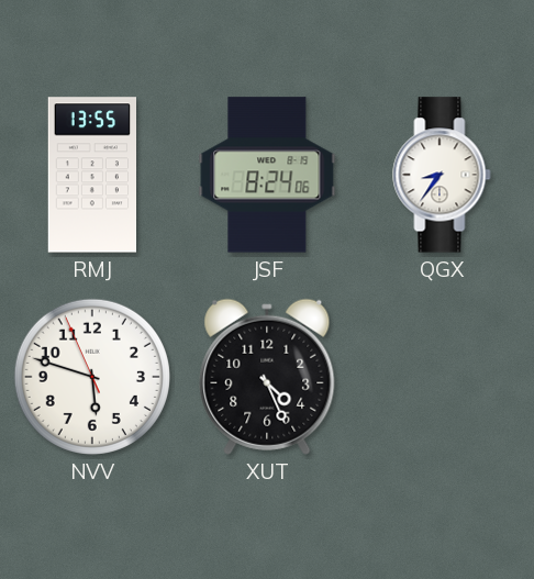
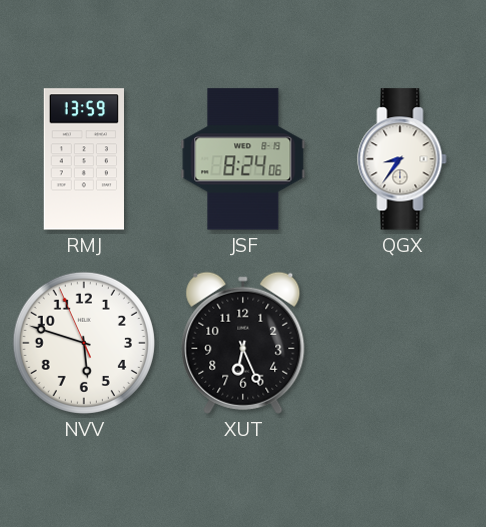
RMJ: 13:55 -> 13:59
XUT: 4:26 -> 6:26
